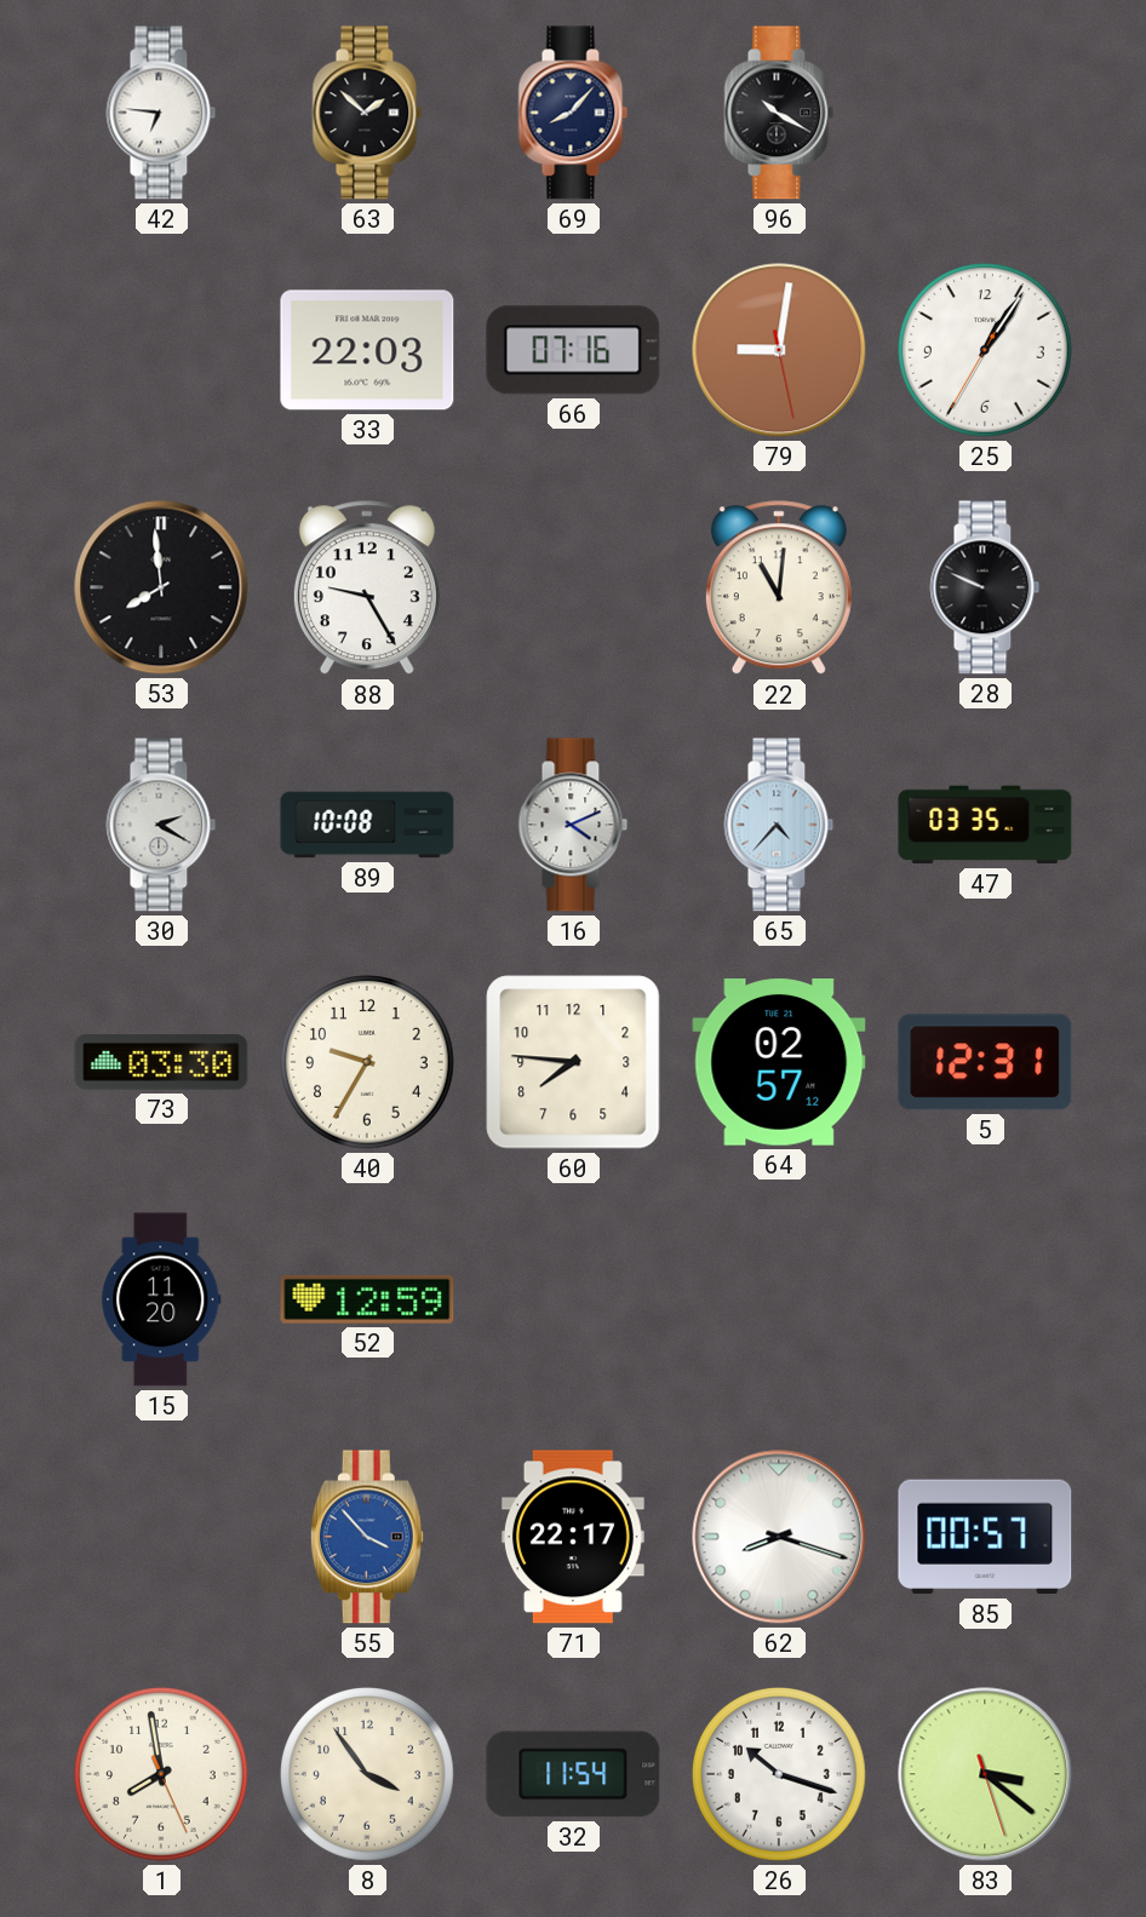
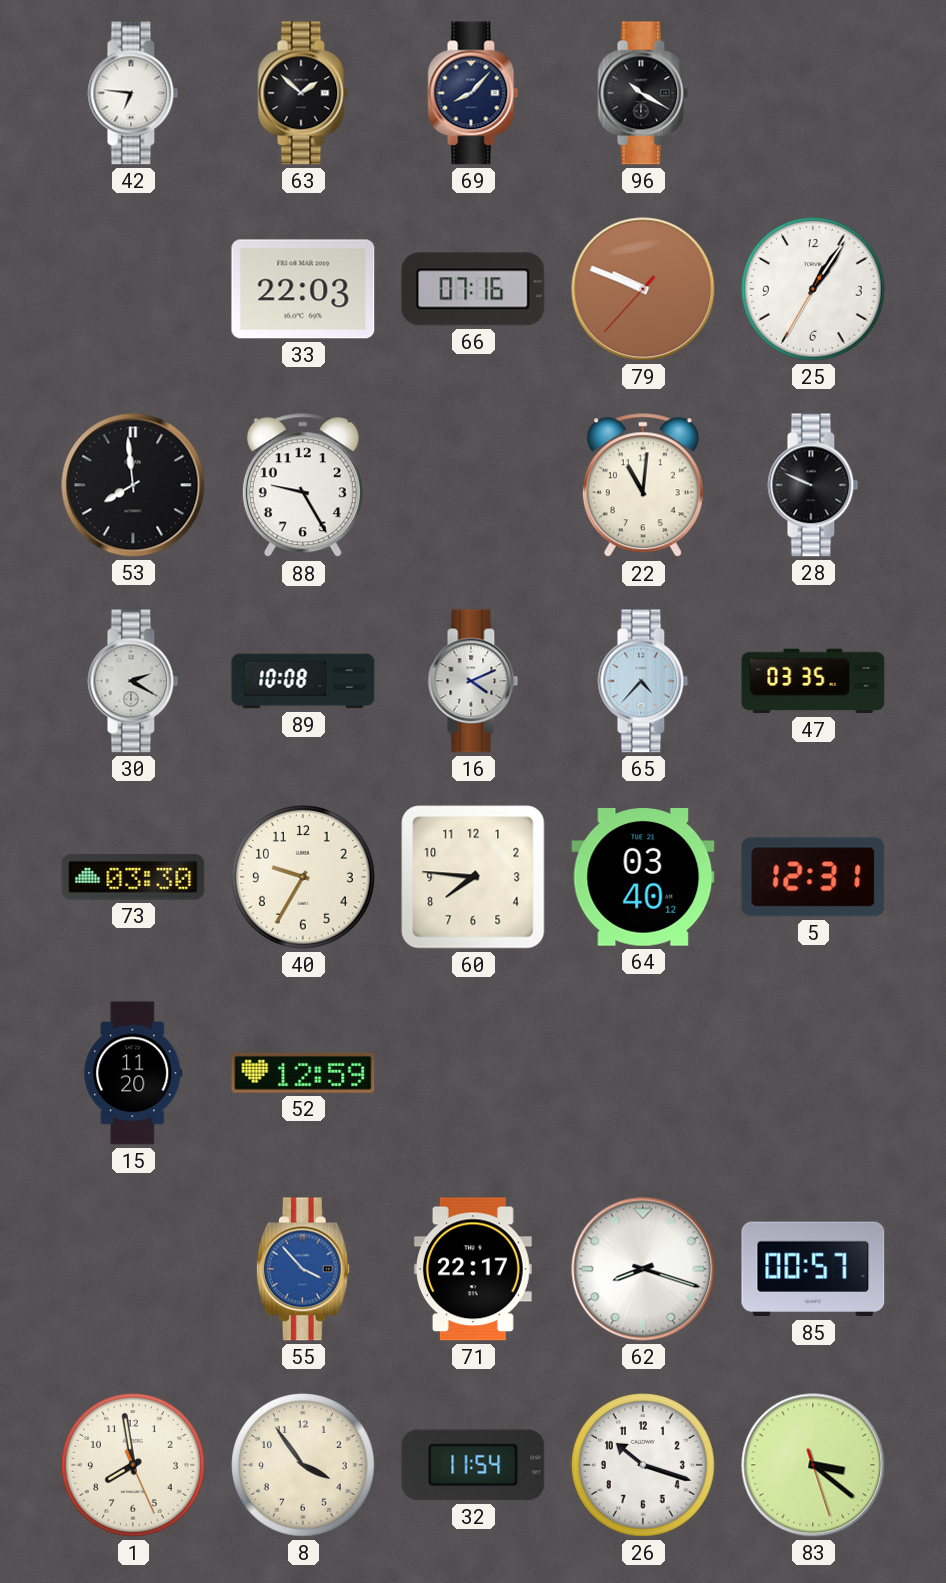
79: 9:01 -> 9:48
64: 02:57 -> 03:40
